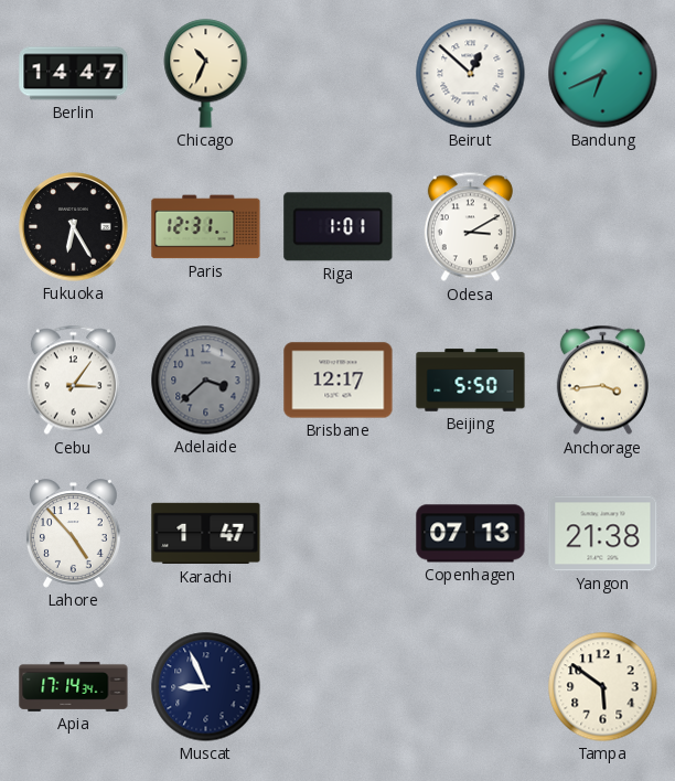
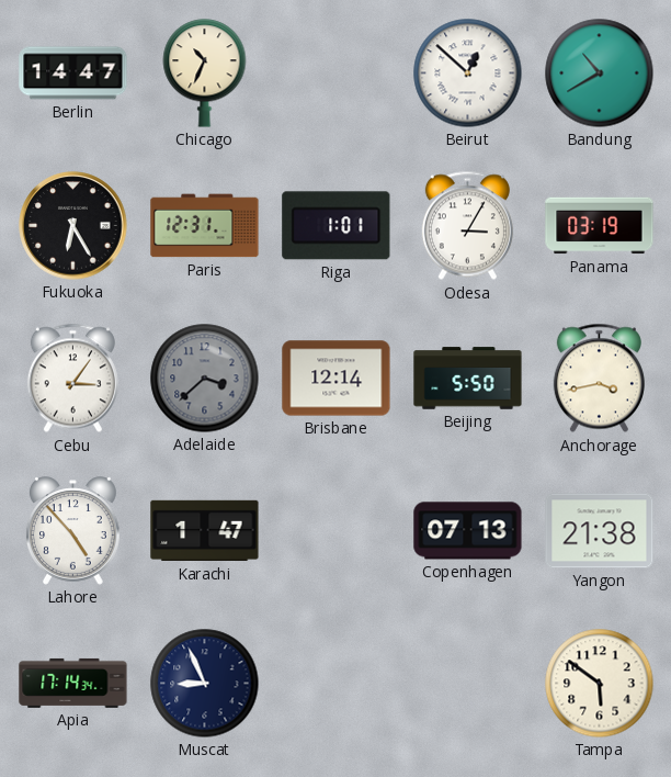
Bandung: 6:41 -> 10:40
Odesa: 3:10 -> 3:05
Panama: none -> 03:19
Brisbane: 12:17 -> 12:14
Anchorage: 3:44 -> 3:43
